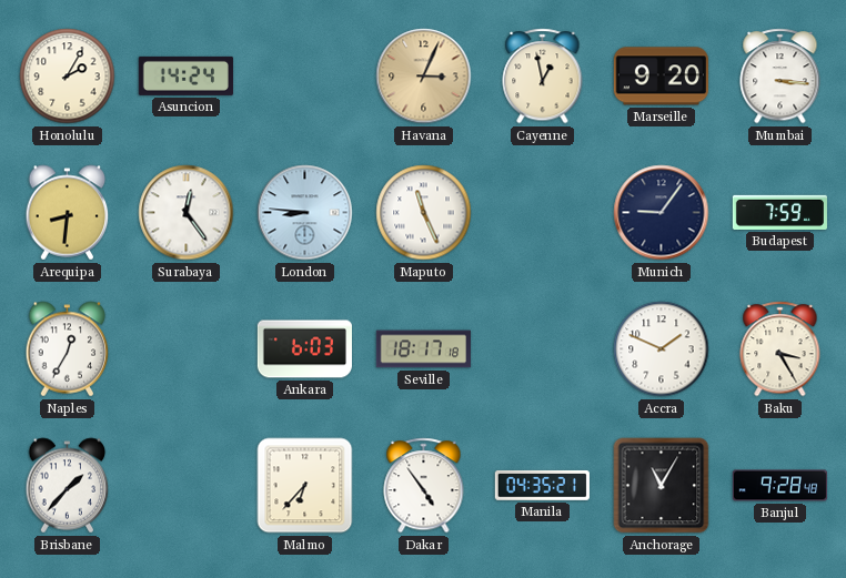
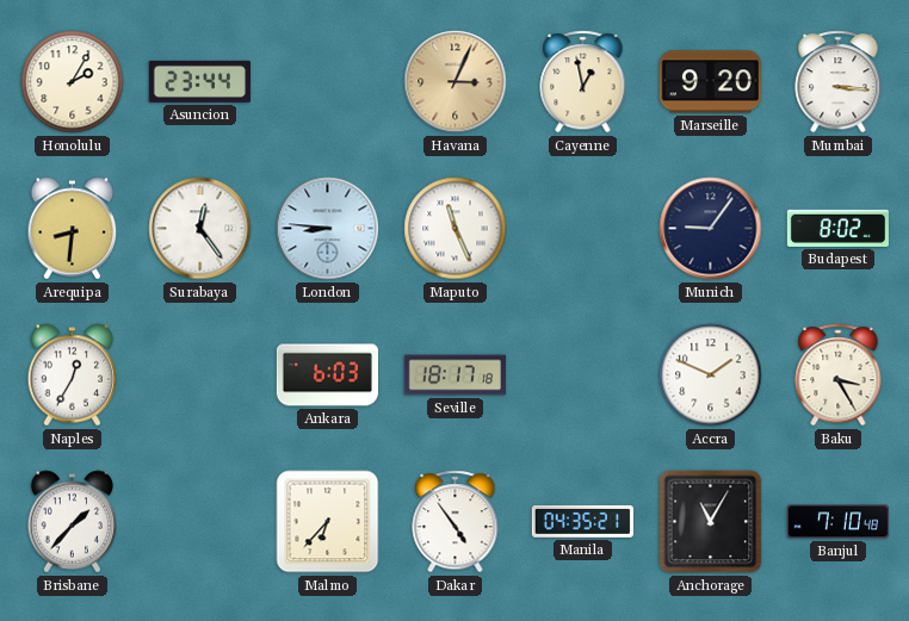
Asuncion: 14:24 -> 23:44
Budapest: 7:59 -> 8:02
Banjul: 9:28 -> 7:10
